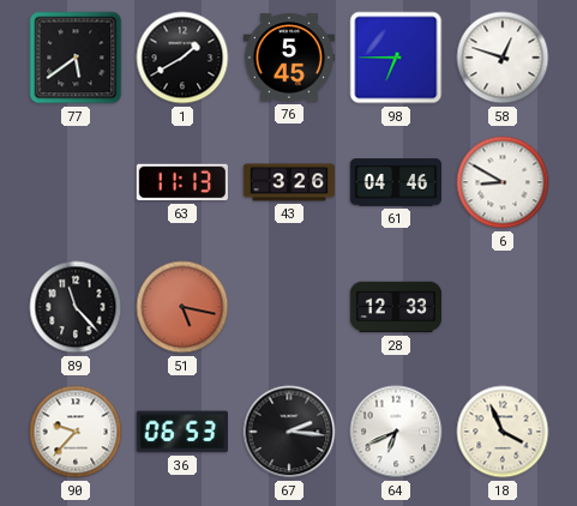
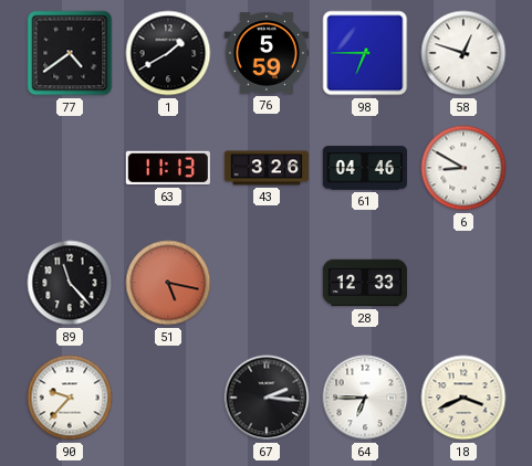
77: 5:39 -> 4:39
76: 5:45 -> 5:59
36: 06:53 -> none
64: 6:41 -> 6:45
18: 3:56 -> 3:41
